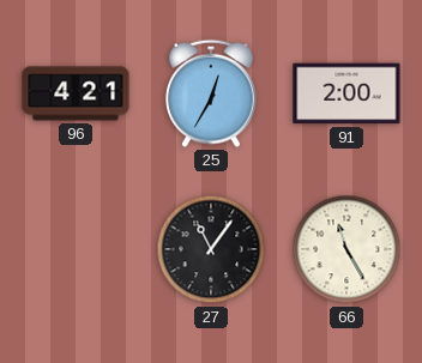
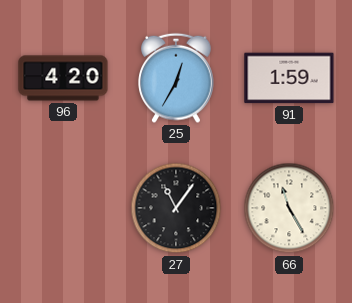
96: 4:21 -> 4:20
91: 2:00 -> 1:59
